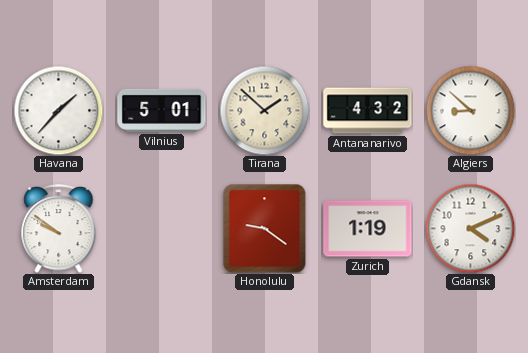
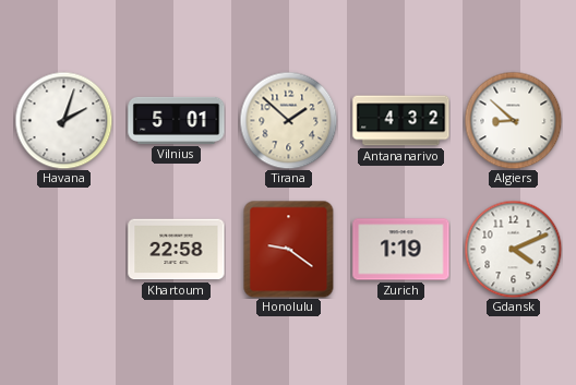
Havana: 1:37 -> 2:03
Amsterdam: 9:51 -> none
Khartoum: none -> 22:58
